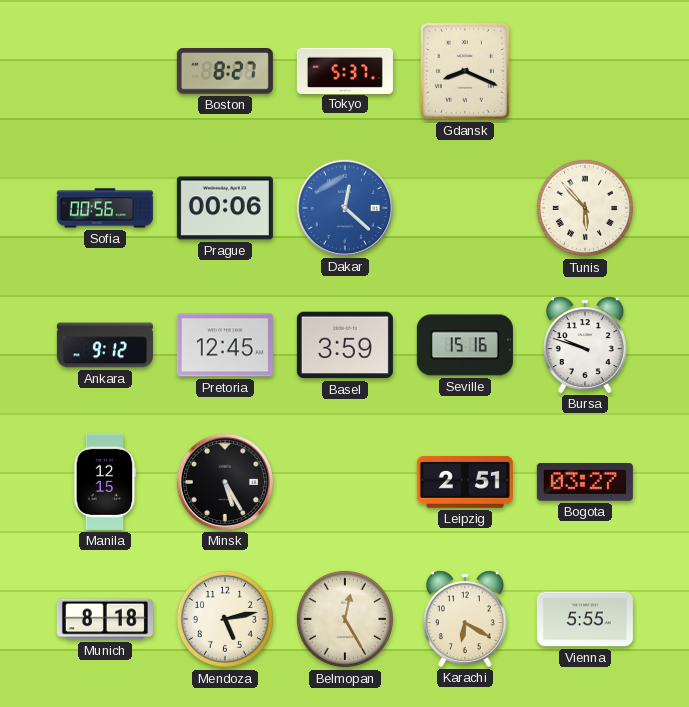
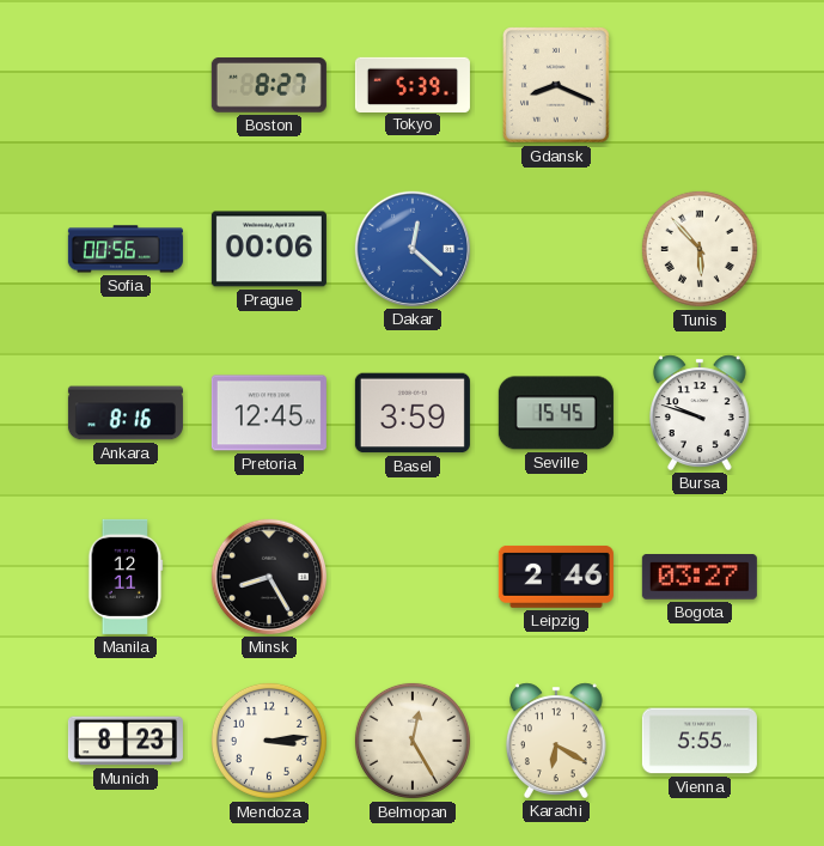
Tokyo: 5:37 -> 5:39
Ankara: 9:12 -> 8:16
Seville: 15:16 -> 15:45
Manila: 12:15 -> 12:11
Minsk: 5:25 -> 8:25
Leipzig: 2:51 -> 2:46
Munich: 8:18 -> 8:23
Mendoza: 5:13 -> 3:14
